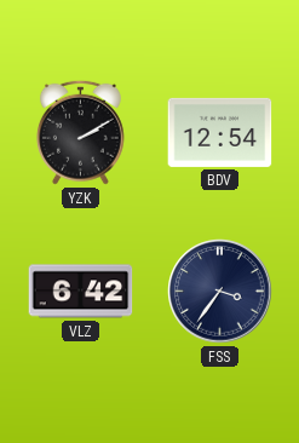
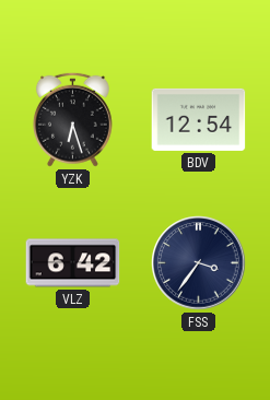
YZK: 2:10 -> 6:27
